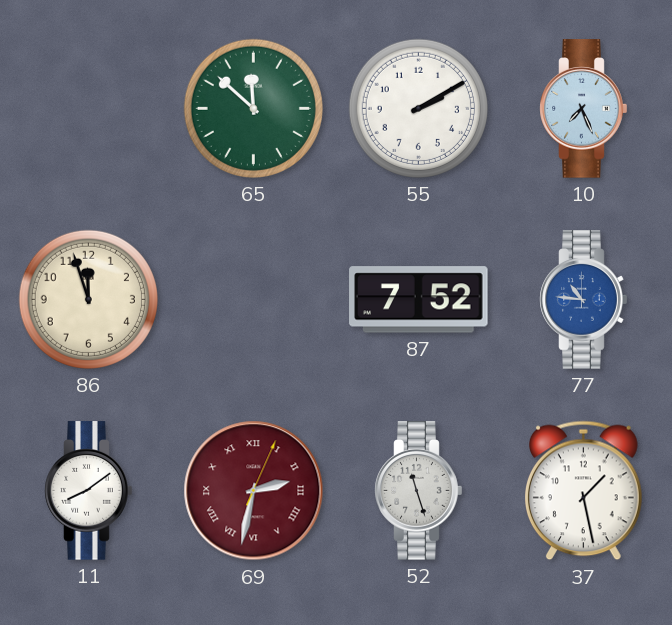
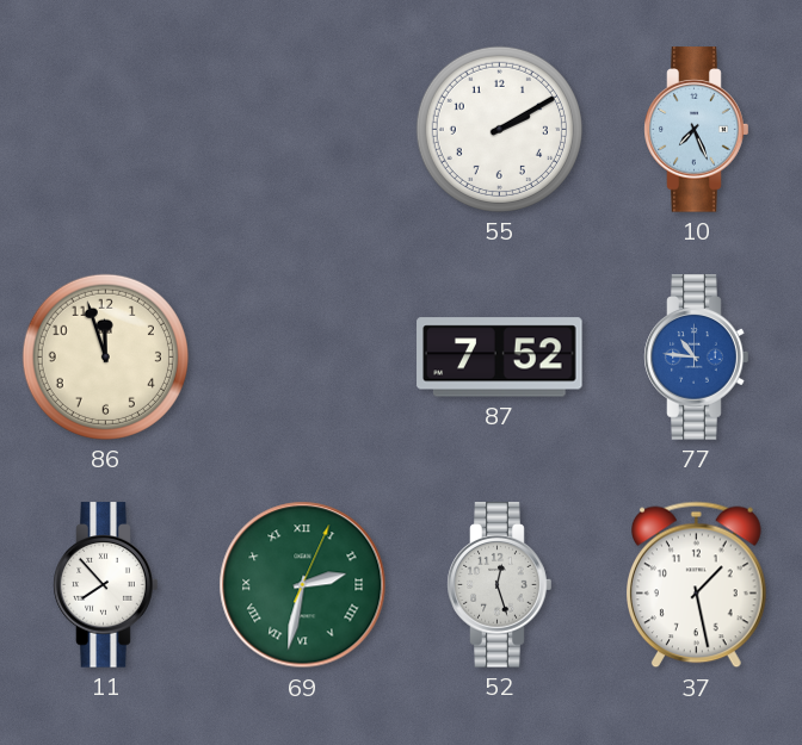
65: 11:52 -> none
11: 8:09 -> 7:53
69 dial: burgundy -> green
52: 11:27 -> 12:27
